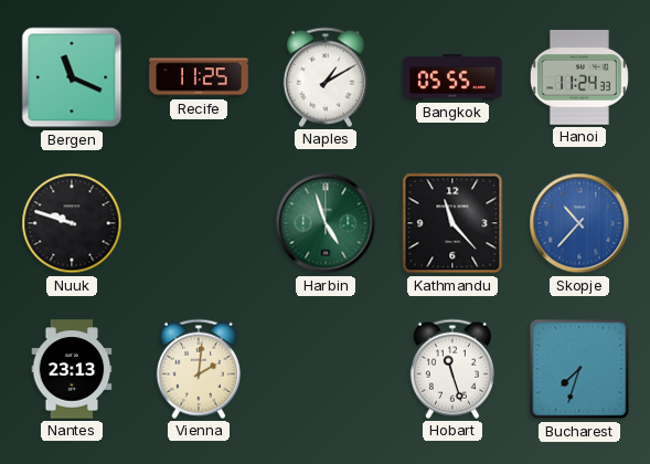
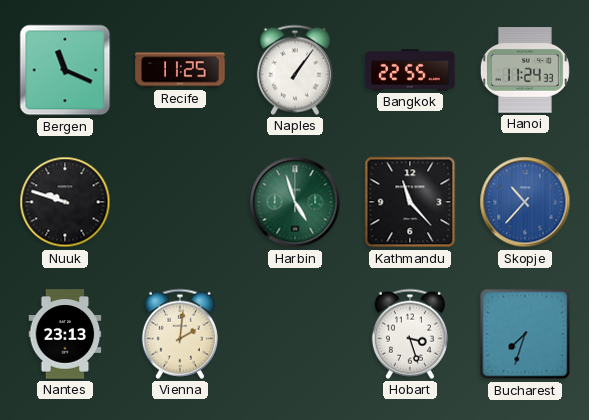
Naples: 1:10 -> 1:06
Bangkok: 05:55 -> 22:55
Hobart: 11:27 -> 3:27
